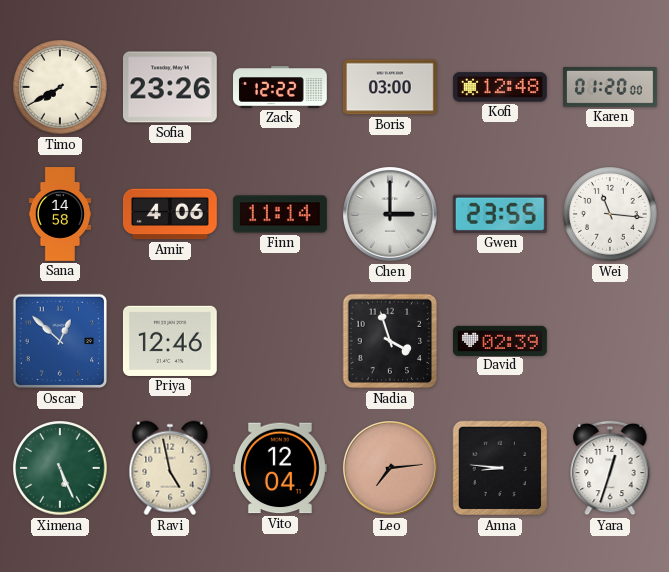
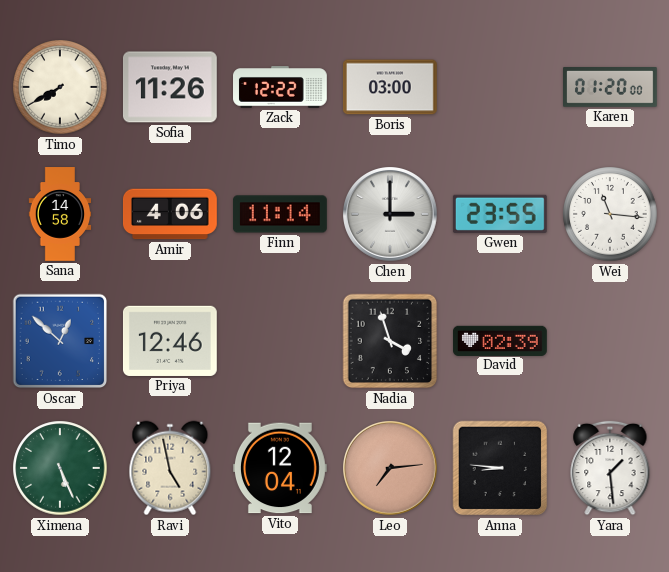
Sofia: 23:26 -> 11:26
Kofi: 12:48 -> none
Yara: 12:33 -> 1:29
